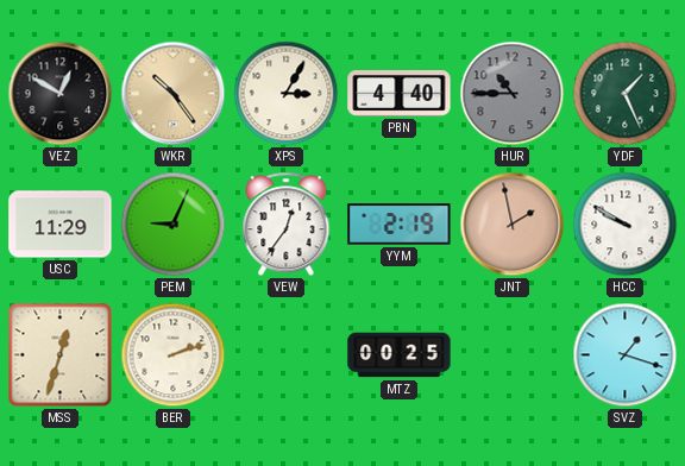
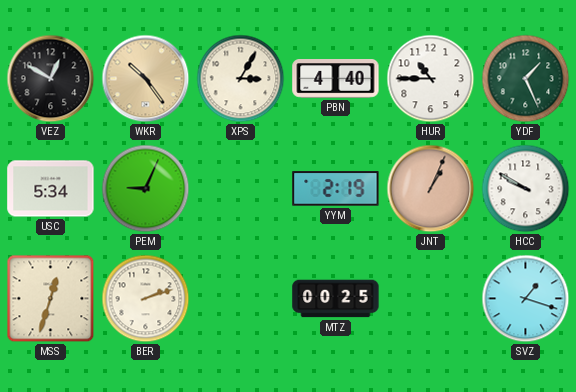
HUR dial: grey -> white
USC: 11:29 -> 5:34
VEW: 12:36 -> none
JNT: 1:58 -> 1:04
